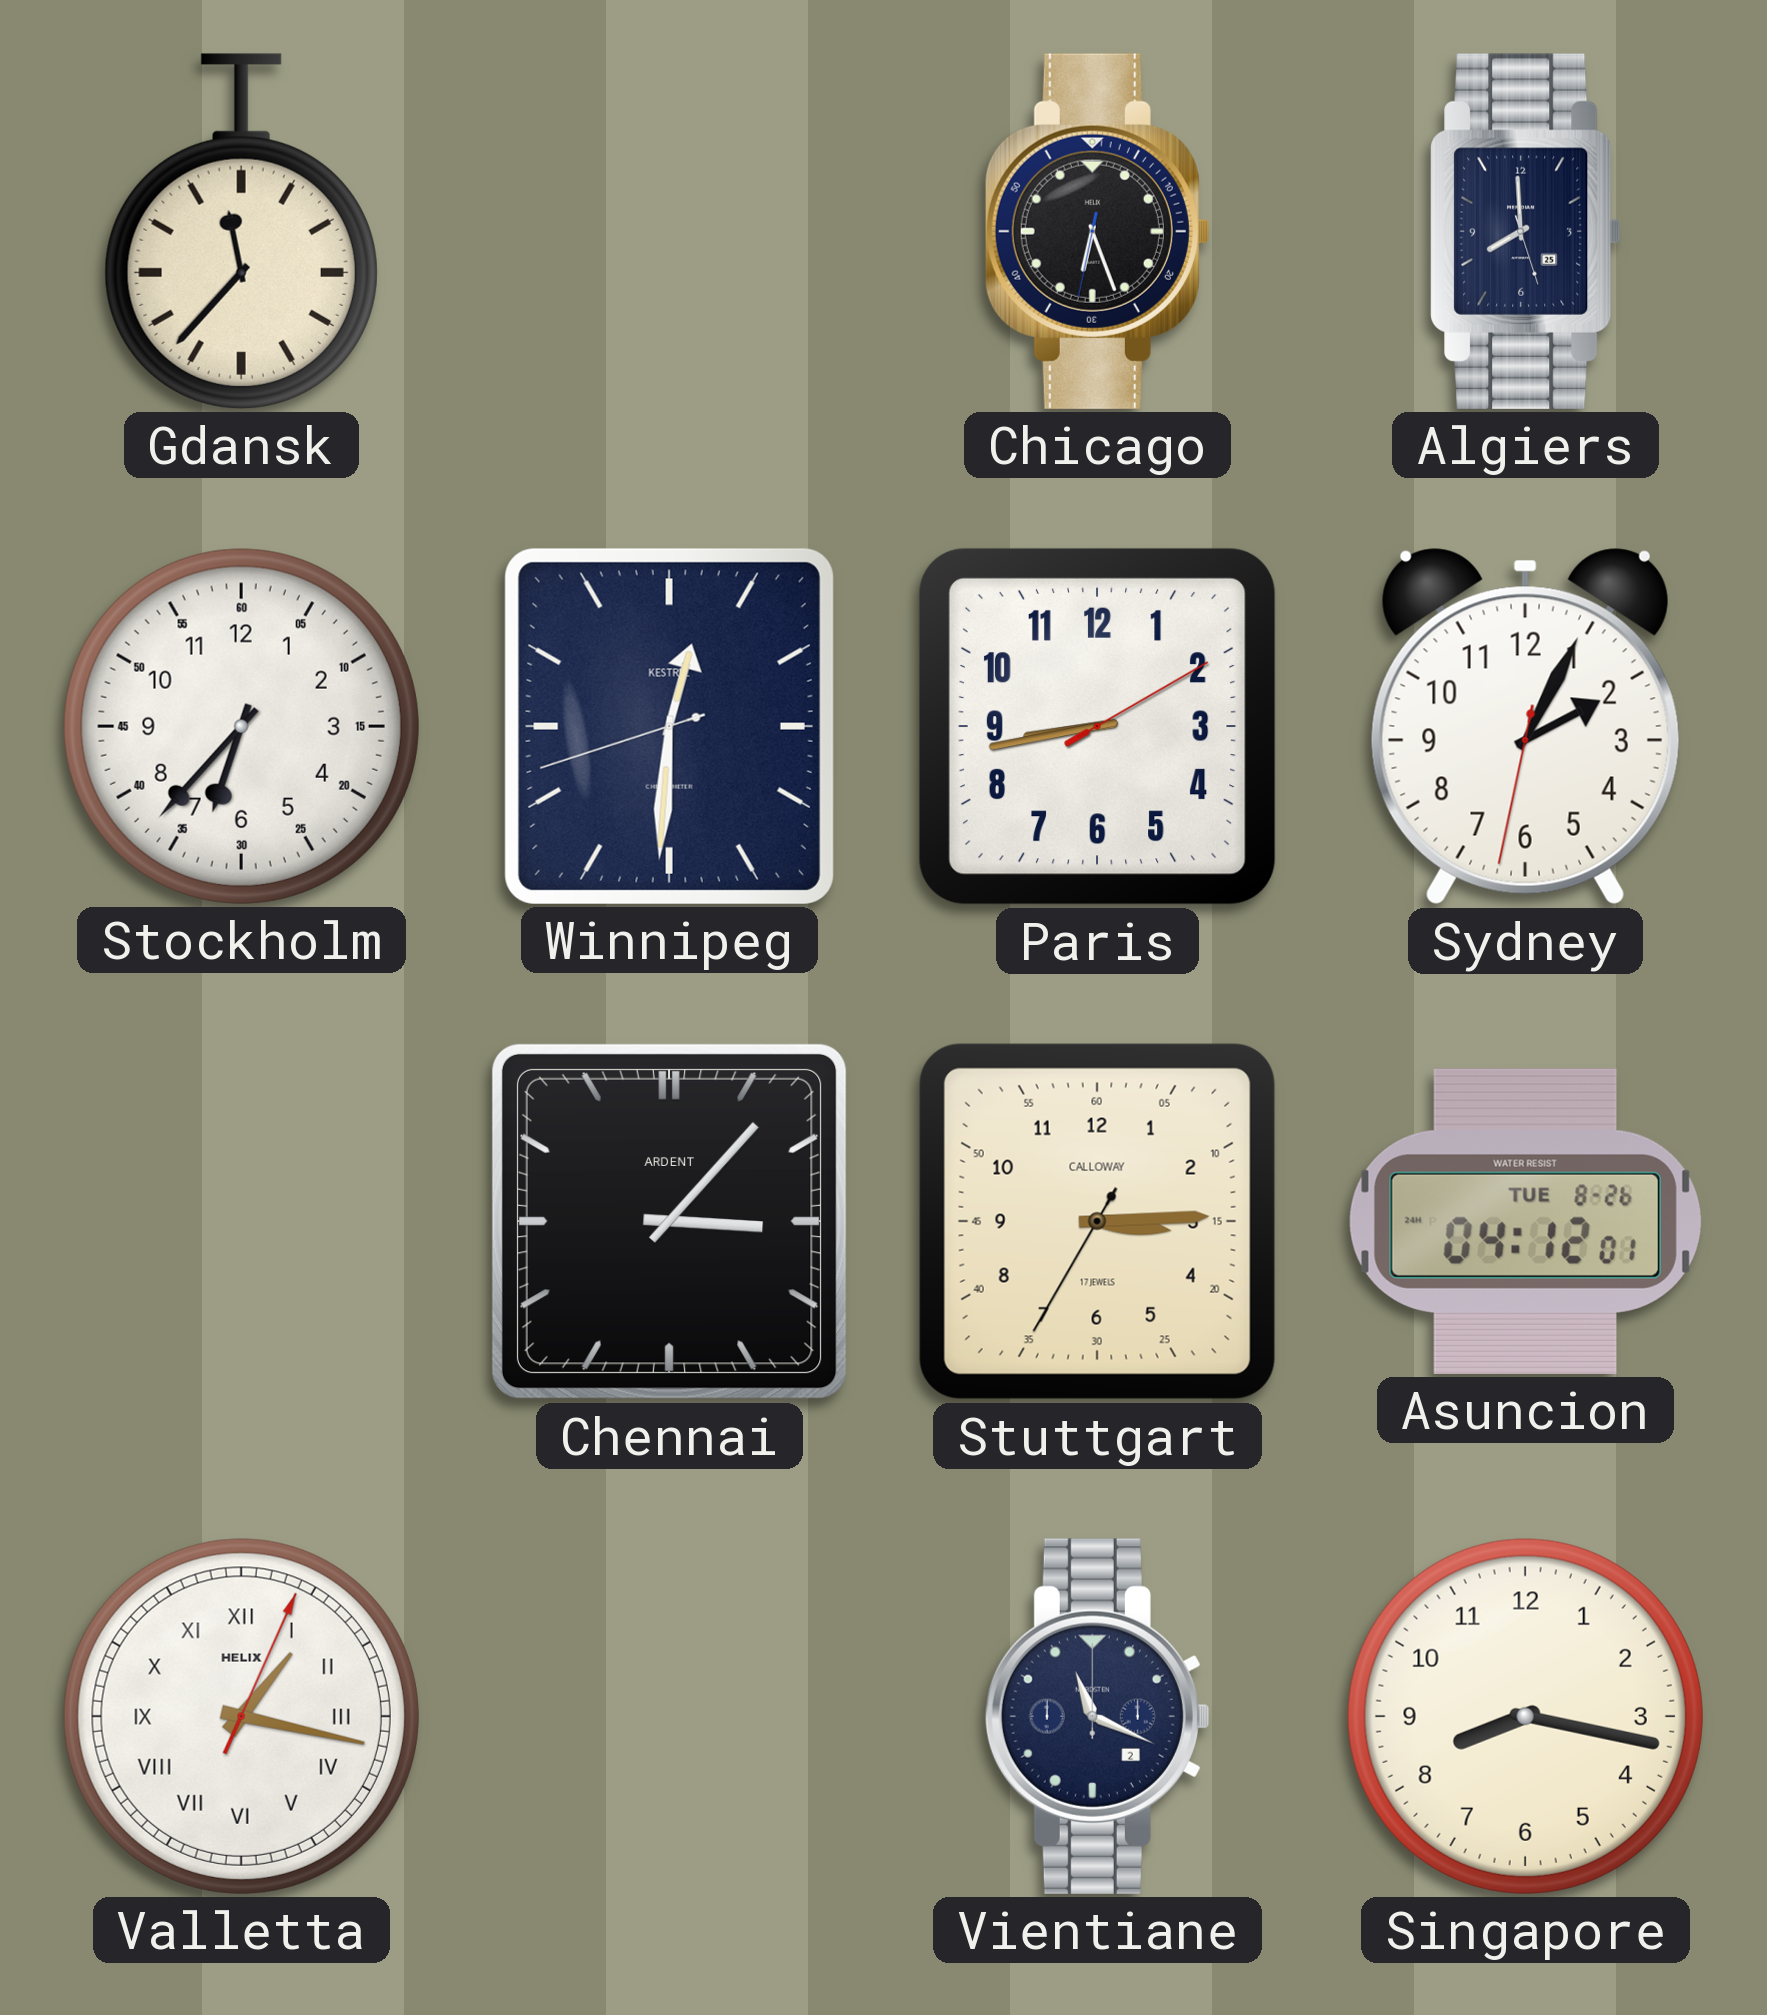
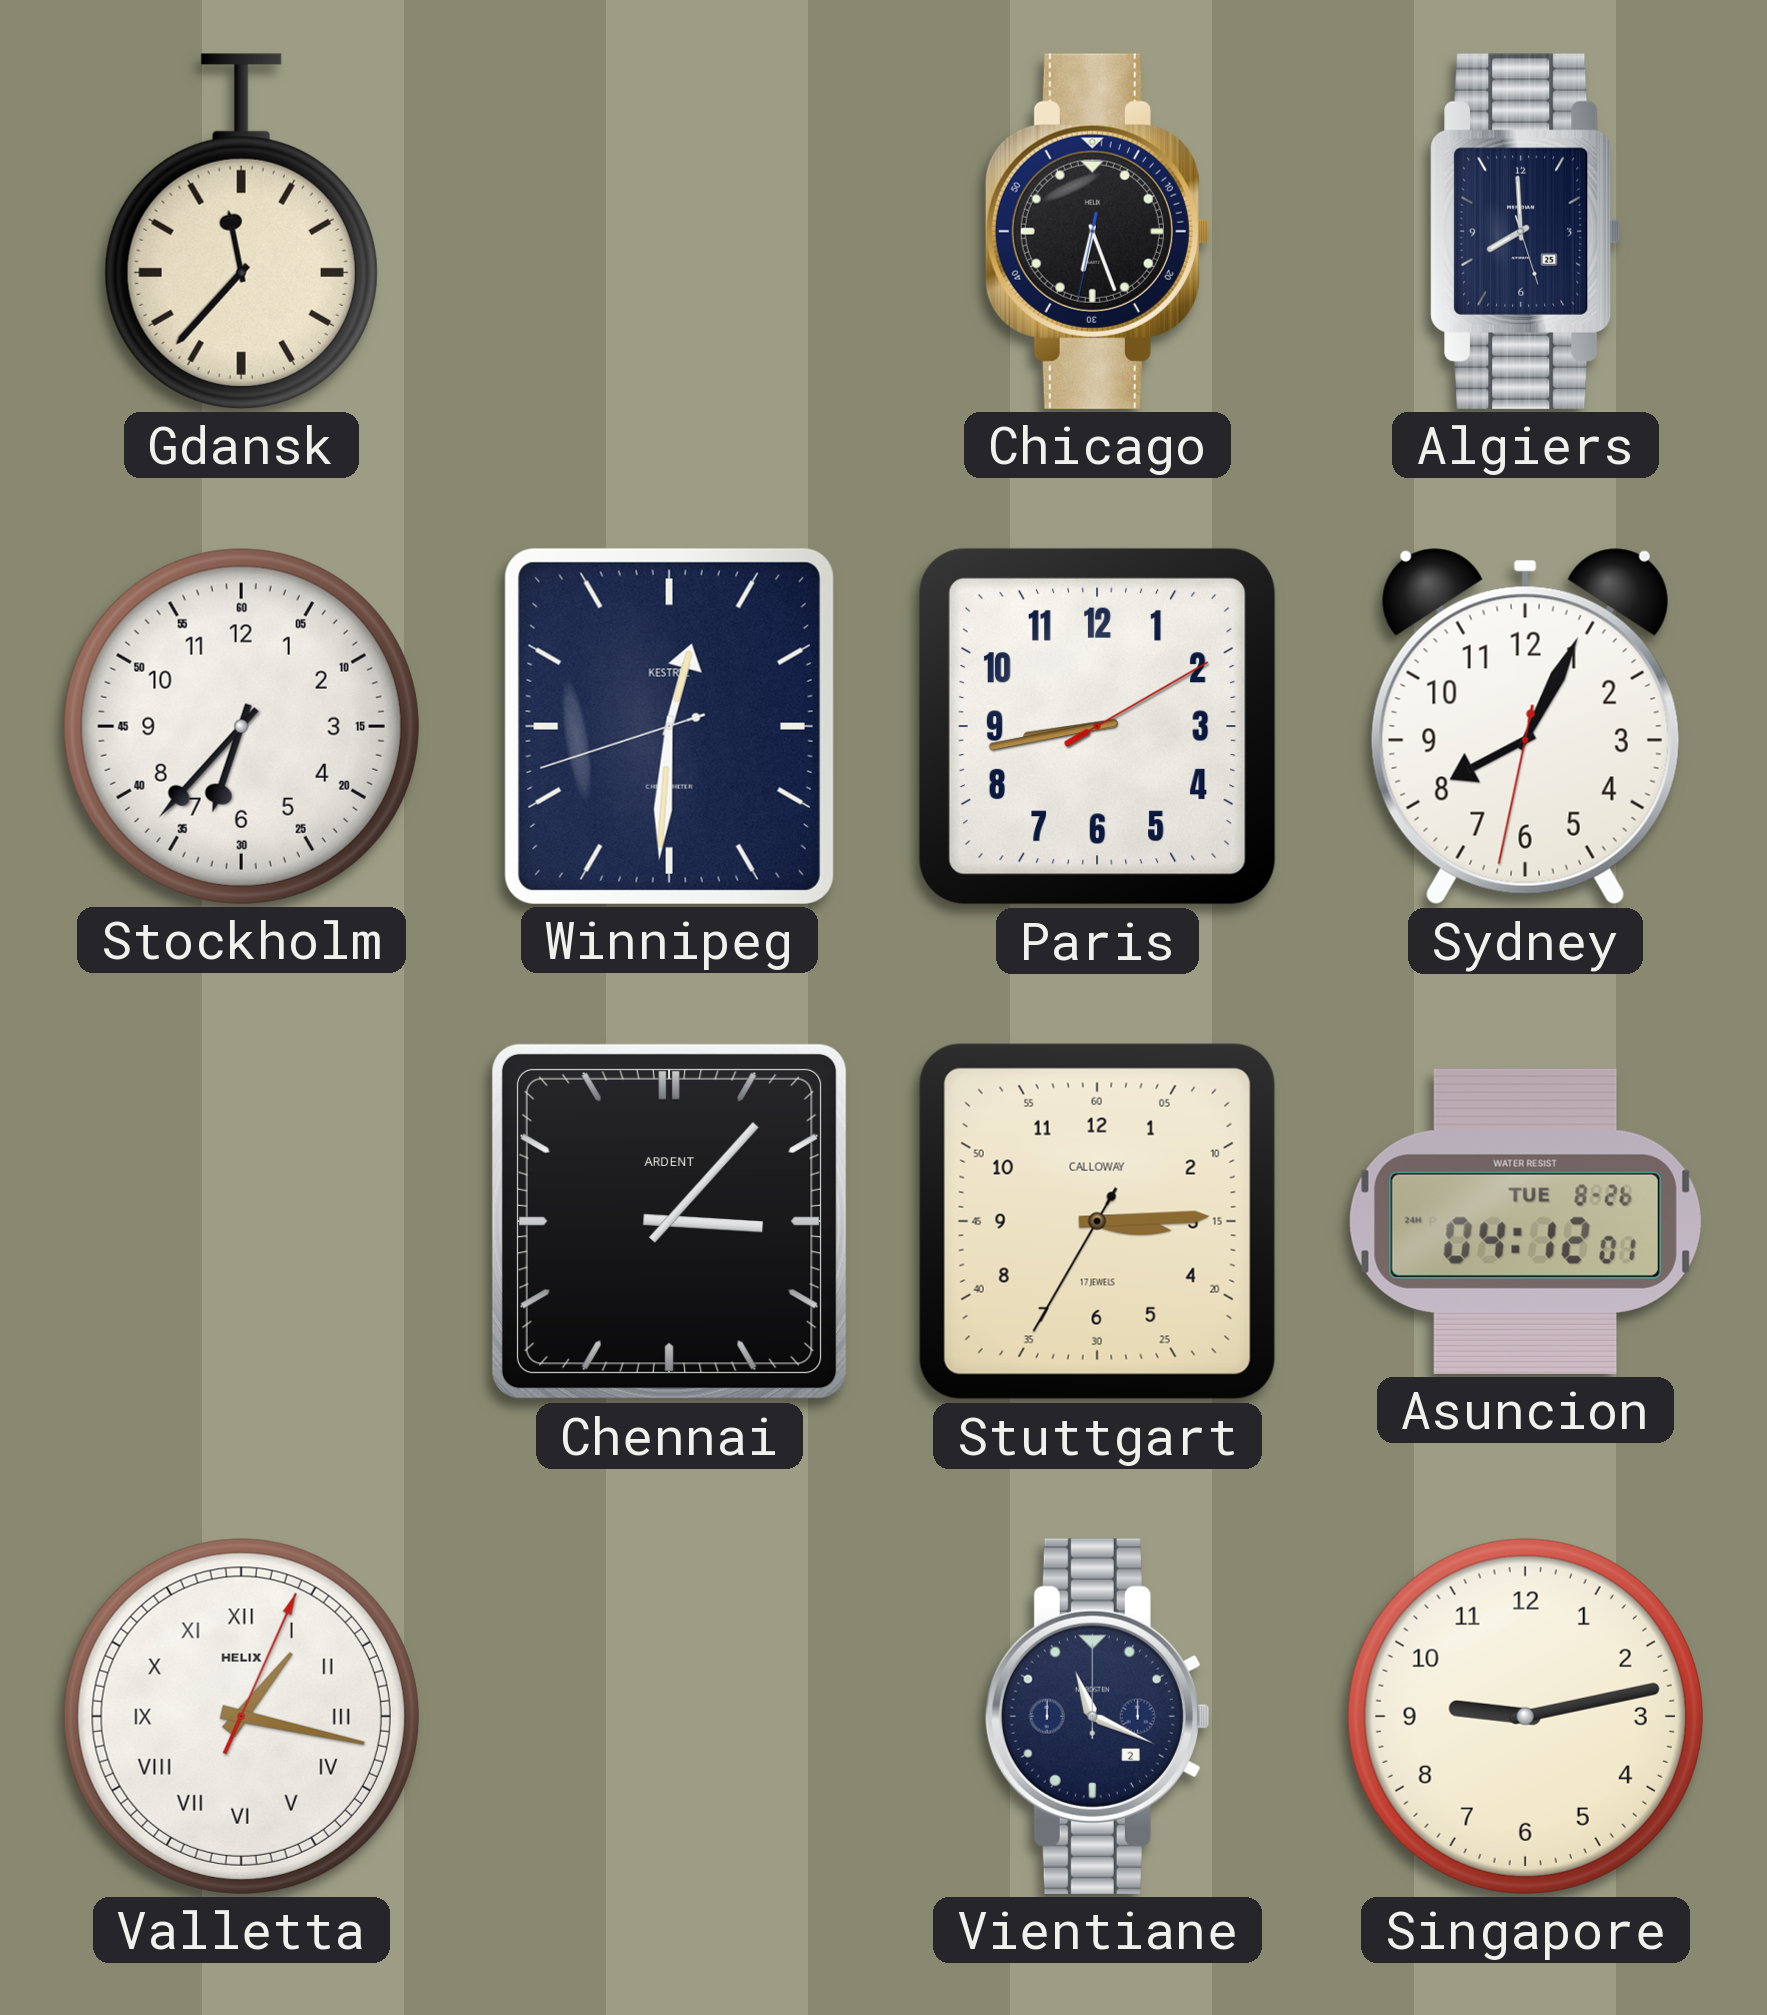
Sydney: 2:04 -> 8:04
Singapore: 8:17 -> 9:13
